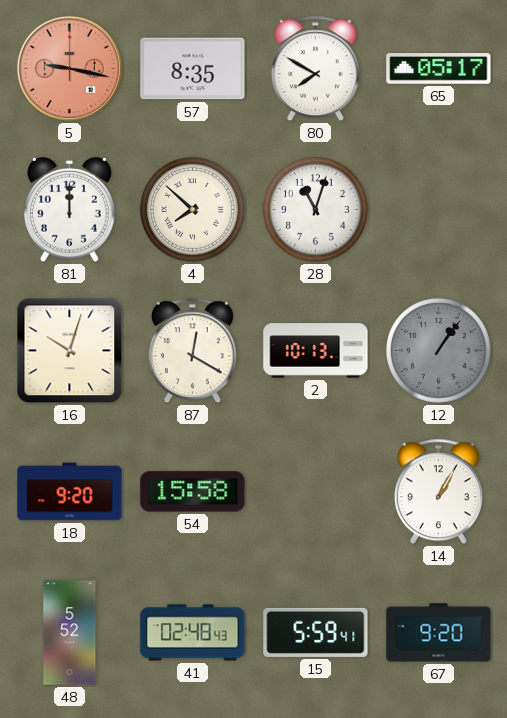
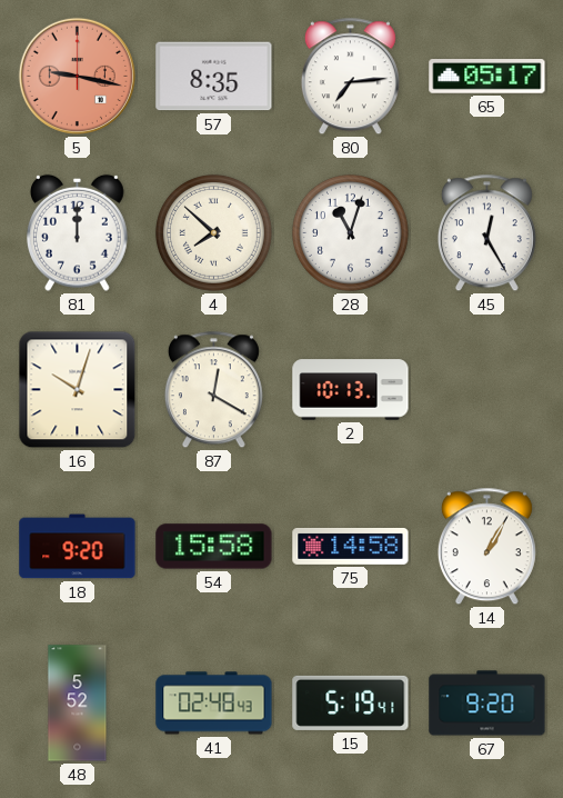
80: 7:50 -> 7:14
45: none -> 12:25
12: 1:06 -> none
75: none -> 14:58
15: 5:59 -> 5:19
